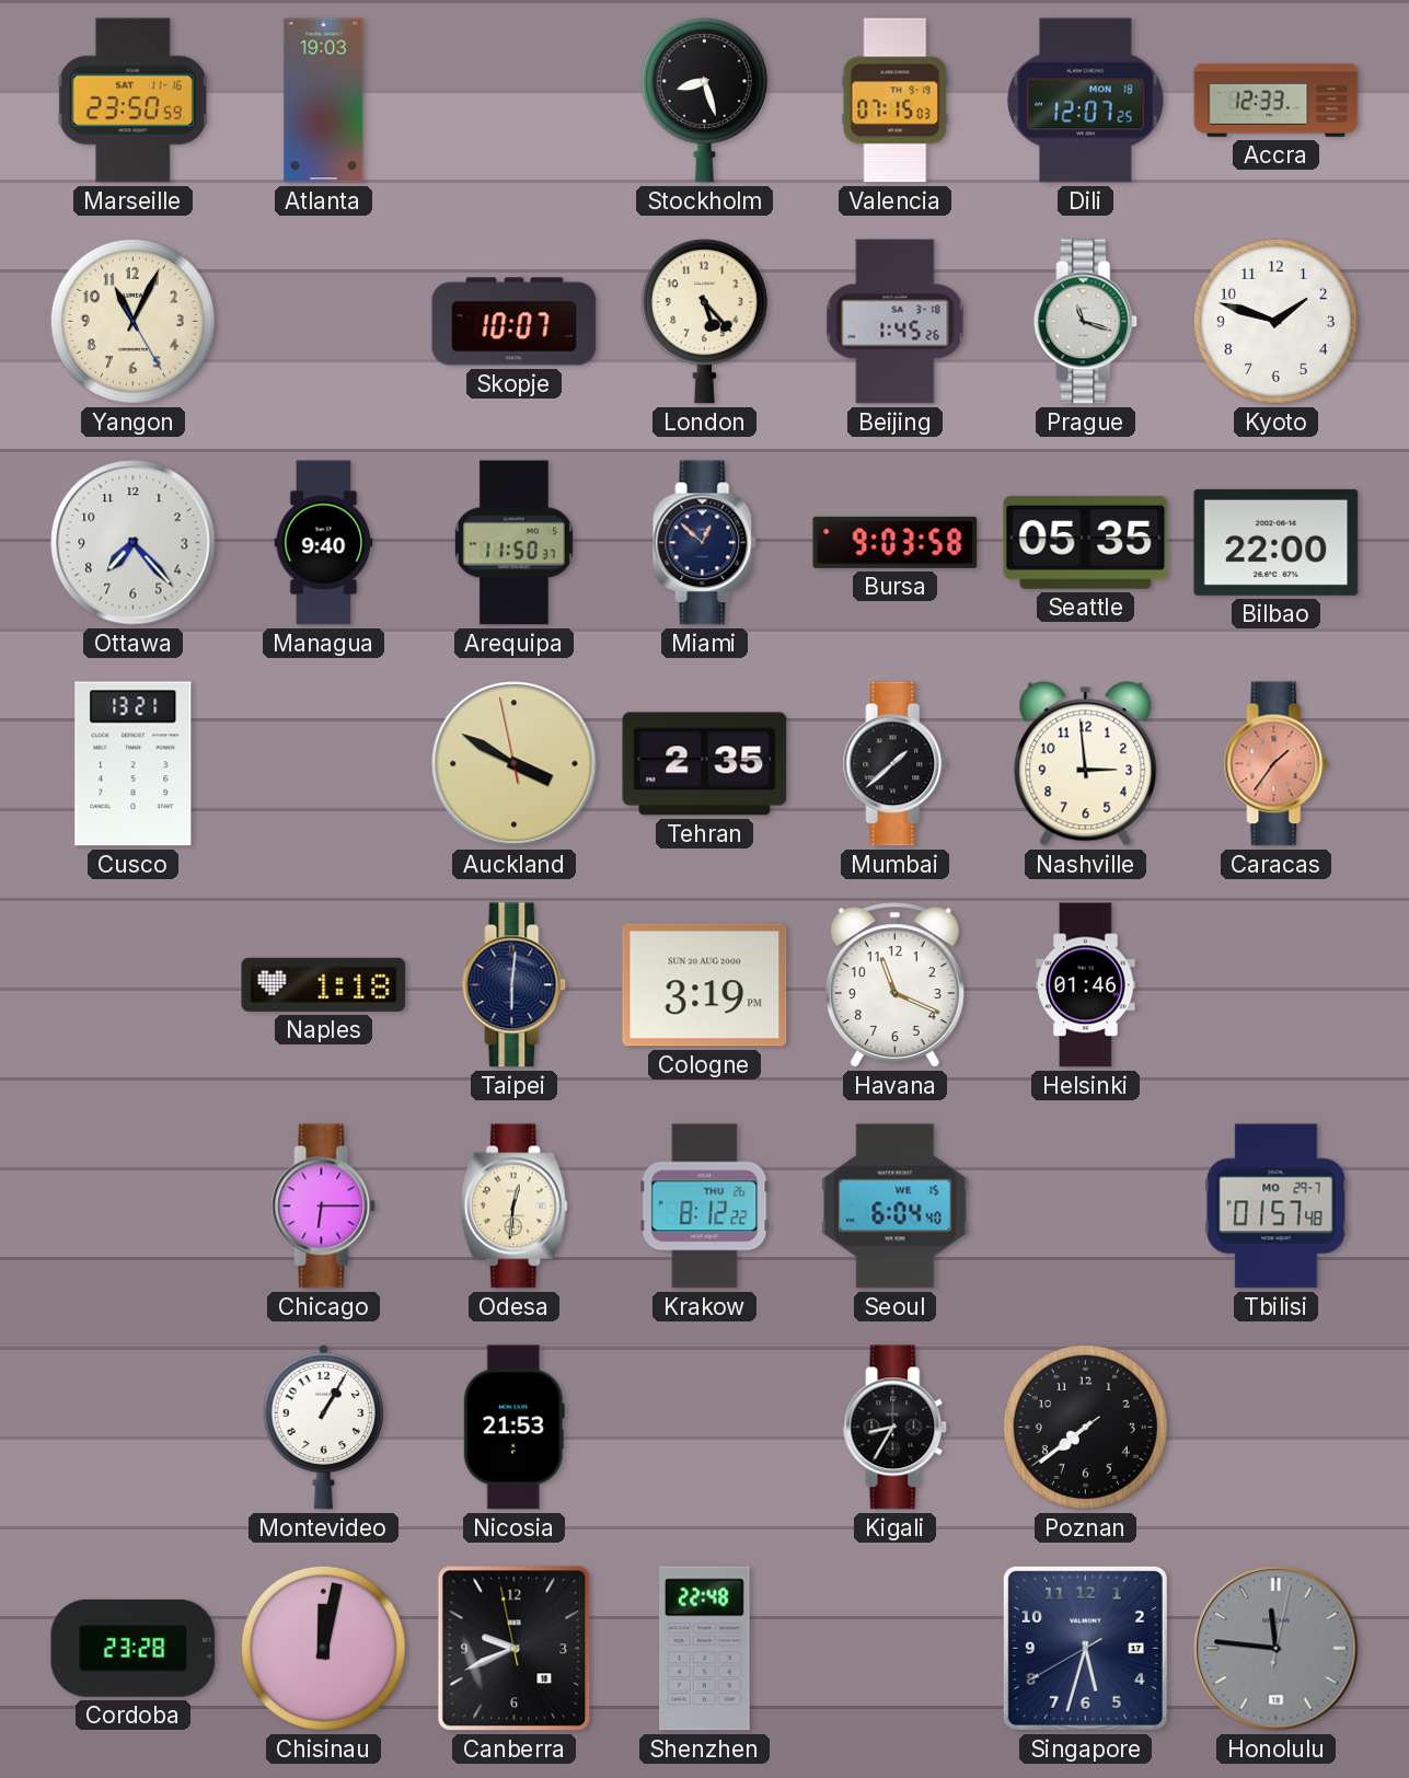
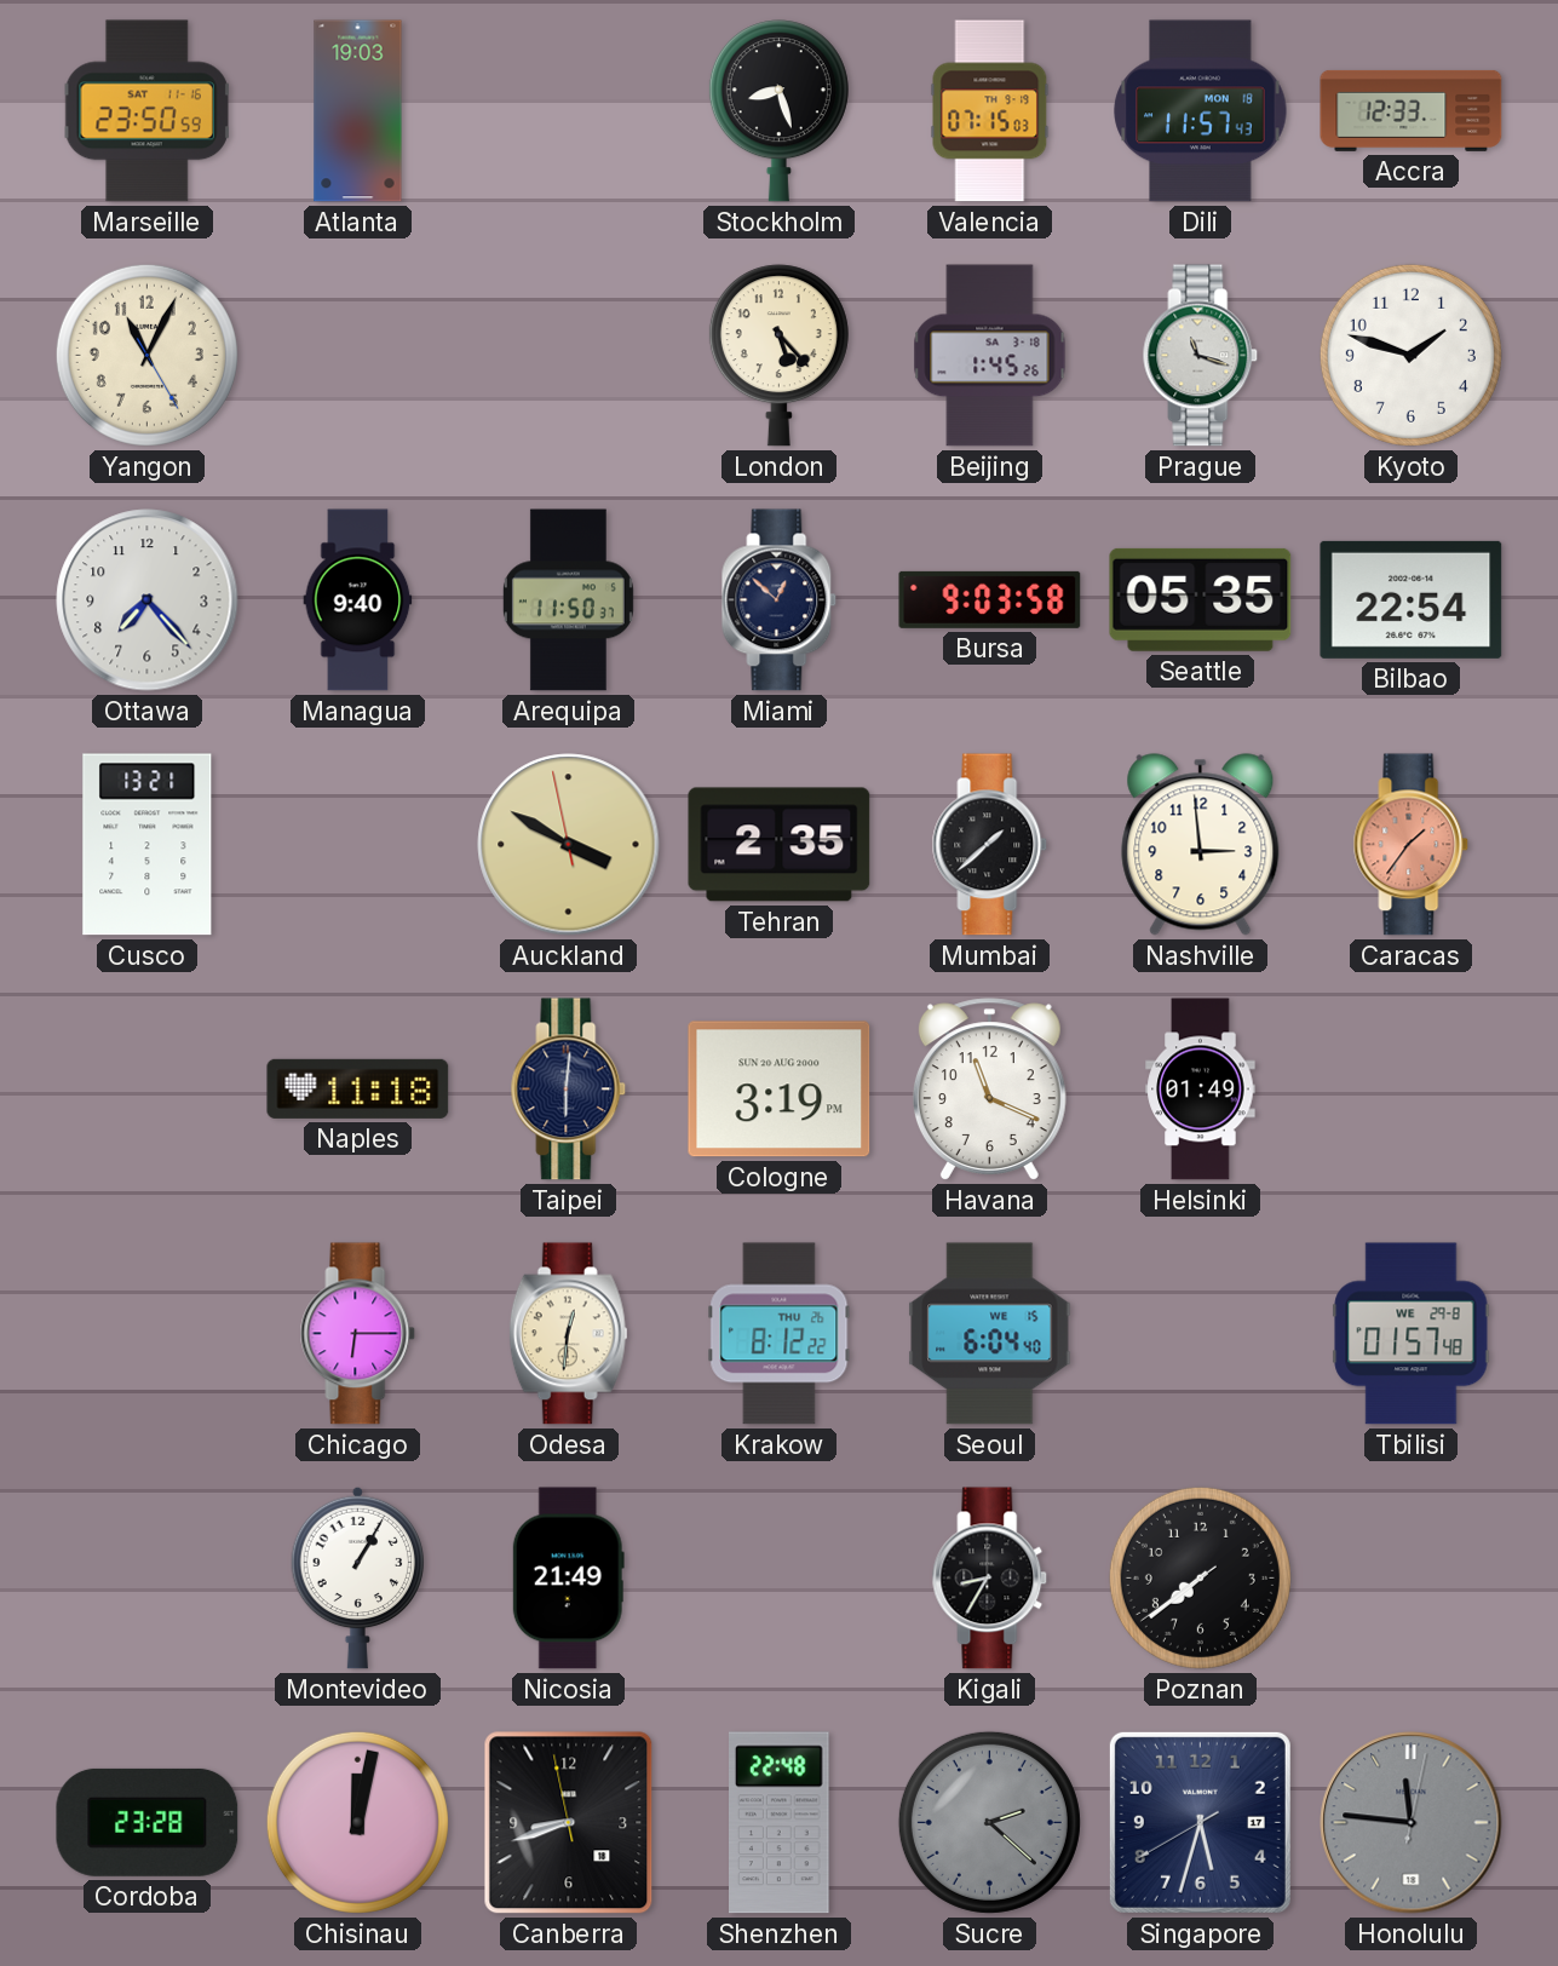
Dili: 12:07 -> 11:57
Skopje: 10:07 -> none
Bilbao: 22:00 -> 22:54
Naples: 1:18 -> 11:18
Helsinki: 01:46 -> 01:49
Tbilisi date: MO 29-7 -> WE 29-8
Nicosia: 21:53 -> 21:49
Canberra: 9:40 -> 8:41
Sucre: none -> 2:22
